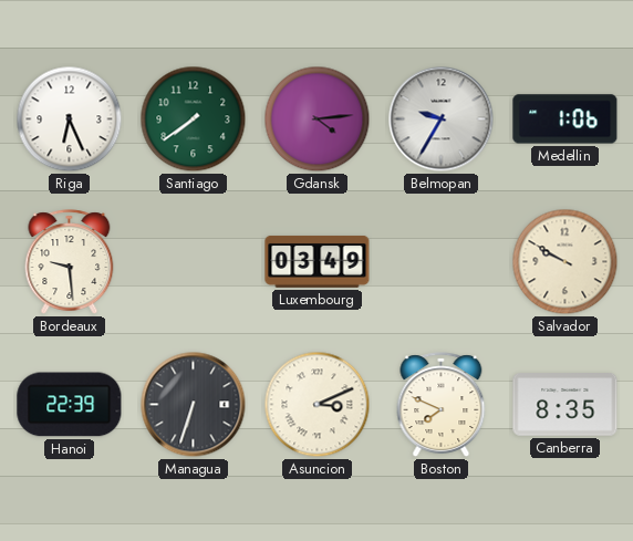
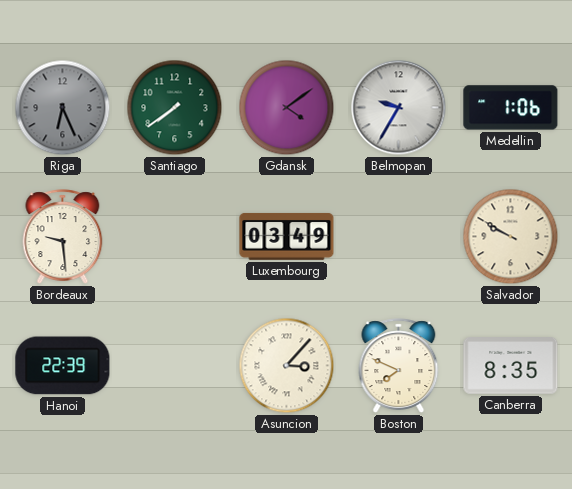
Riga dial: white -> grey
Gdansk: 4:14 -> 4:09
Managua: 6:33 -> none
Asuncion: 3:11 -> 3:07
